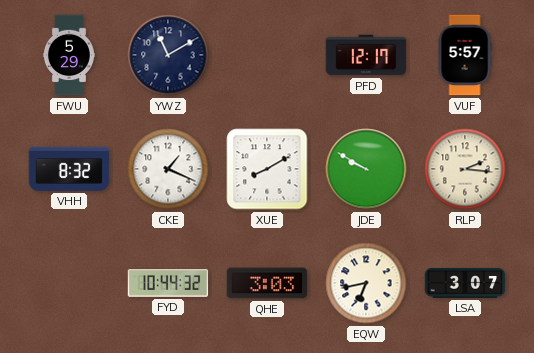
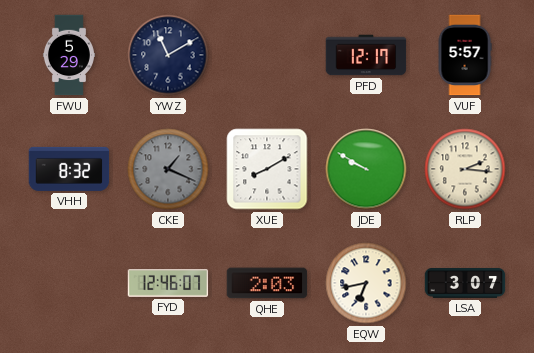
CKE dial: white -> grey
FYD: 10:44 -> 12:46
QHE: 3:03 -> 2:03
